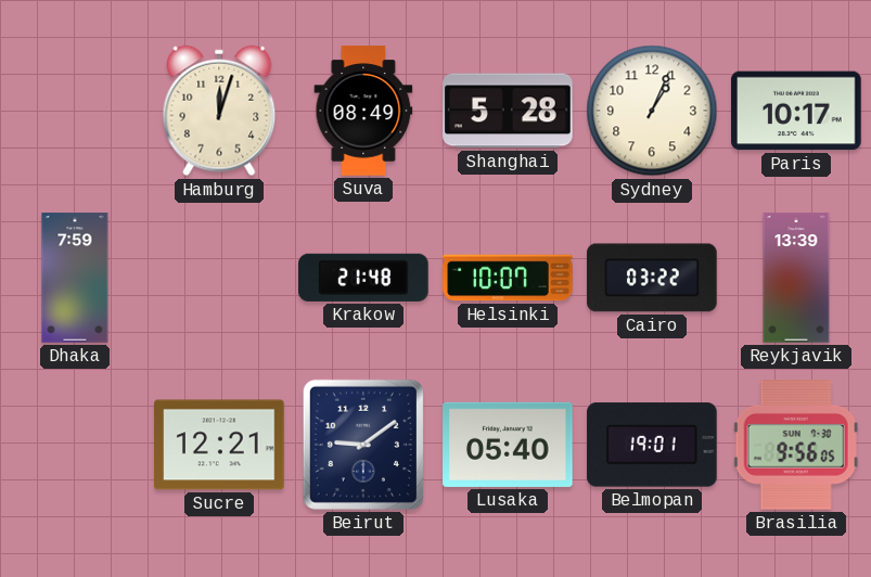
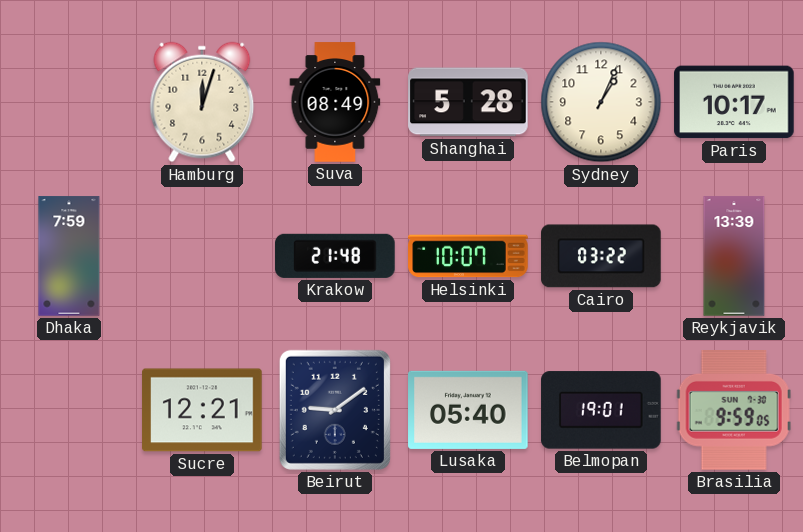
Brasilia: 9:56 -> 9:59
